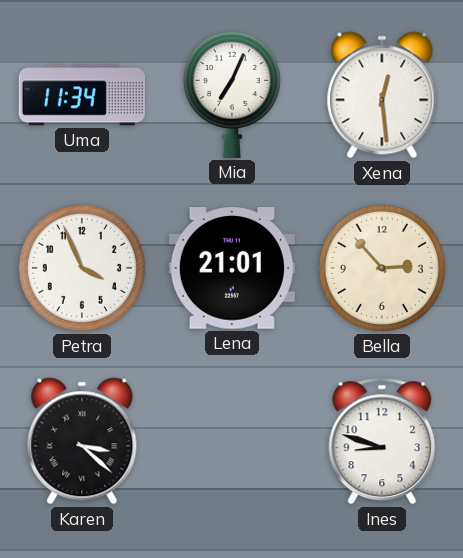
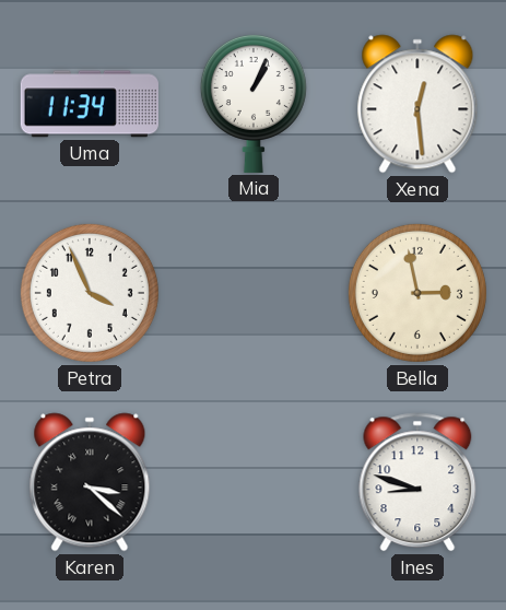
Mia: 7:04 -> 1:04
Lena: 21:01 -> none
Bella: 2:53 -> 2:58
